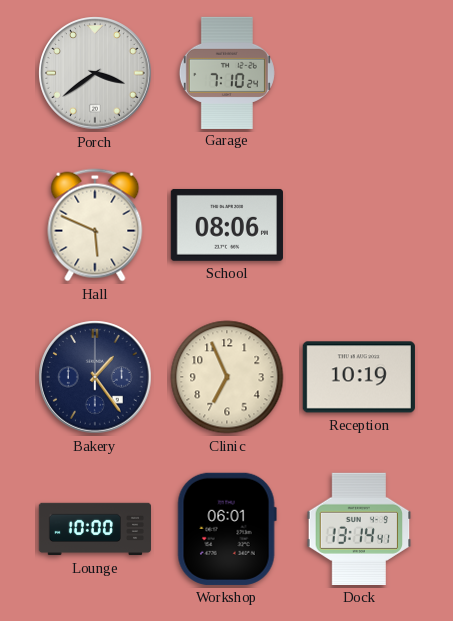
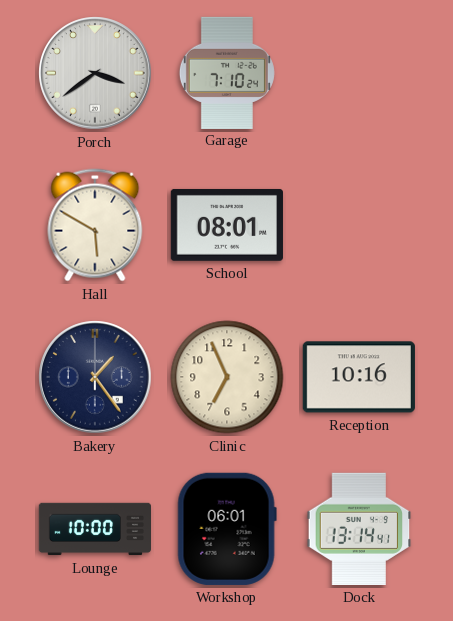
Hall: 5:49 -> 5:50
School: 08:06 -> 08:01
Reception: 10:19 -> 10:16
